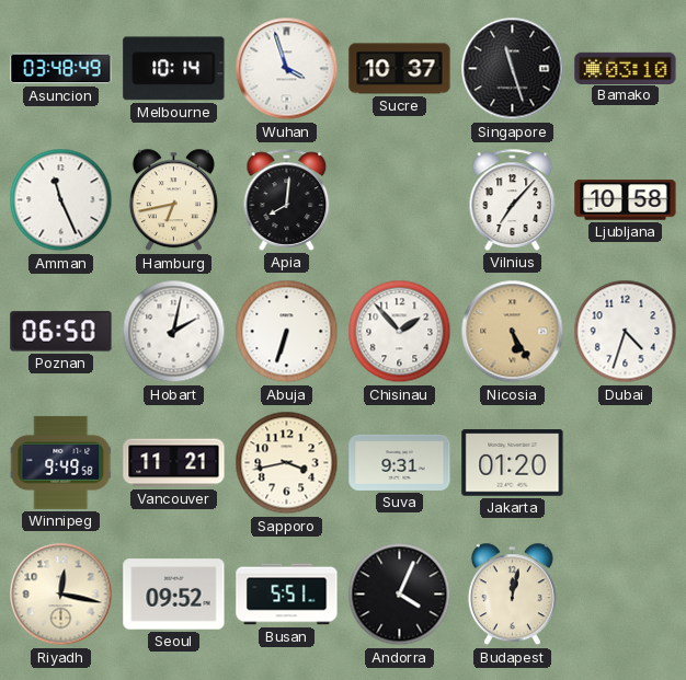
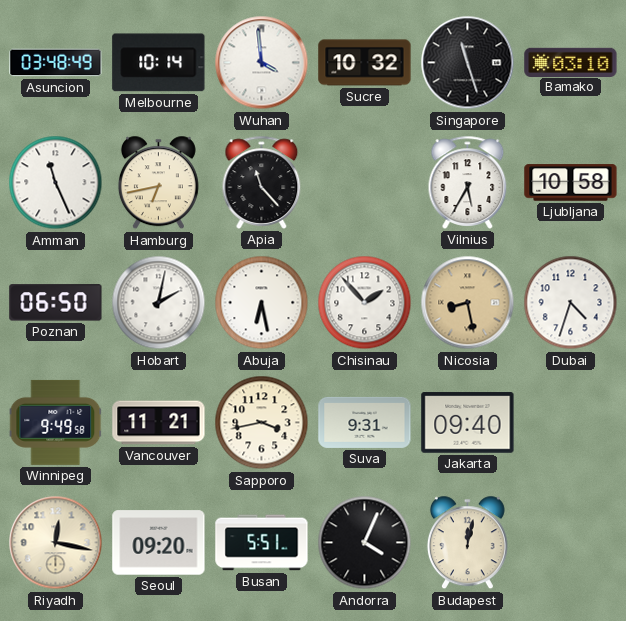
Wuhan: 3:57 -> 3:59
Sucre: 10:37 -> 10:32
Apia: 8:01 -> 11:23
Vilnius: 7:07 -> 5:35
Abuja: 6:33 -> 6:28
Nicosia: 5:25 -> 8:28
Jakarta: 01:20 -> 09:40
Seoul: 09:52 -> 09:20
